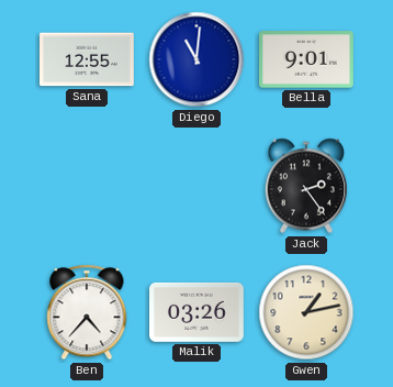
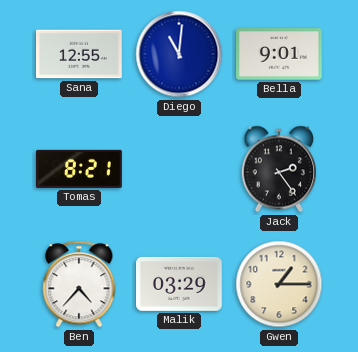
Tomas: none -> 8:21
Malik: 03:26 -> 03:29
Gwen: 1:13 -> 1:15
